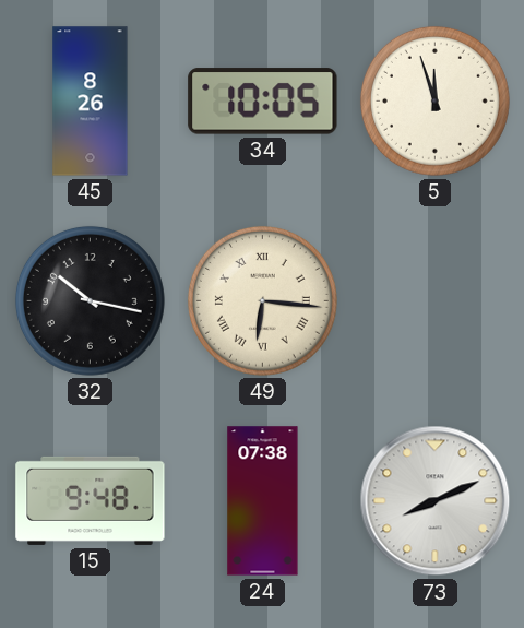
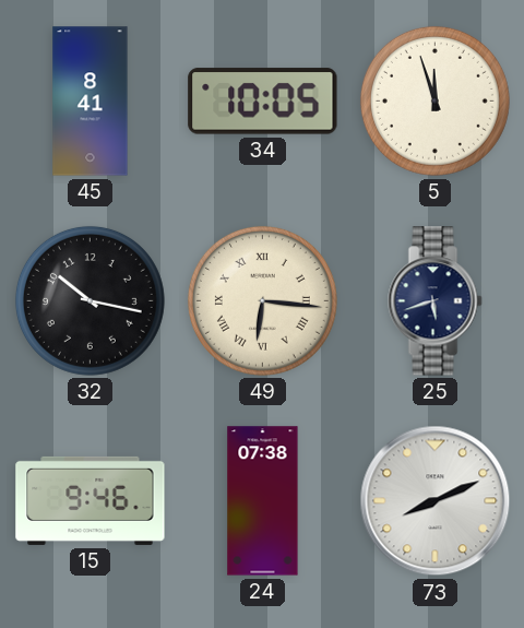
45: 8:26 -> 8:41
25: none -> 5:42
15: 9:48 -> 9:46
